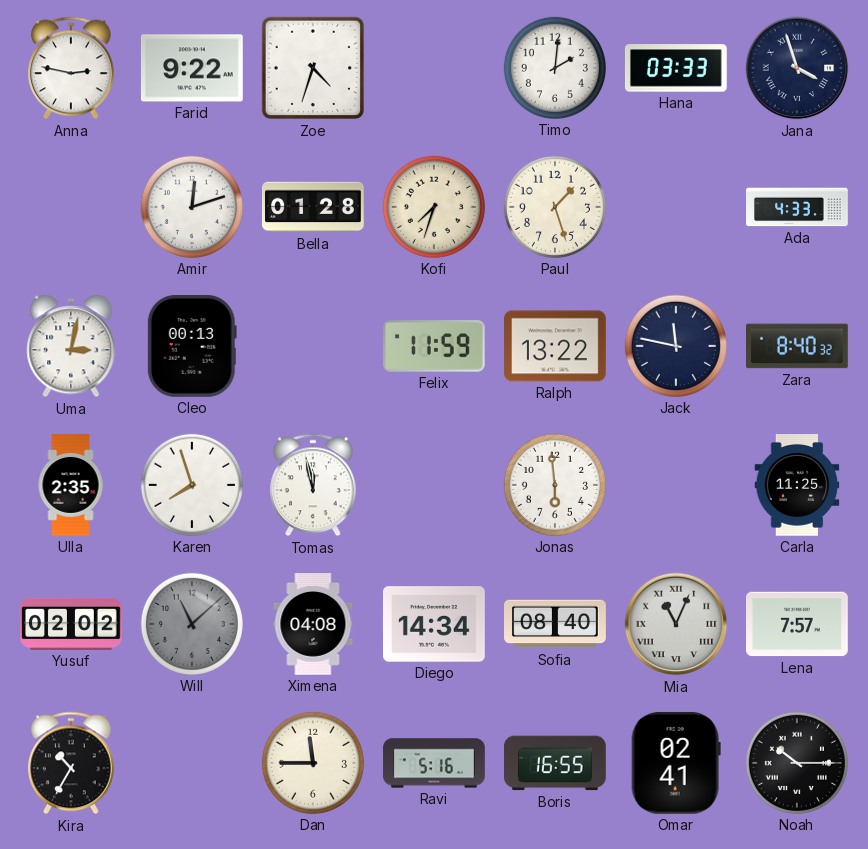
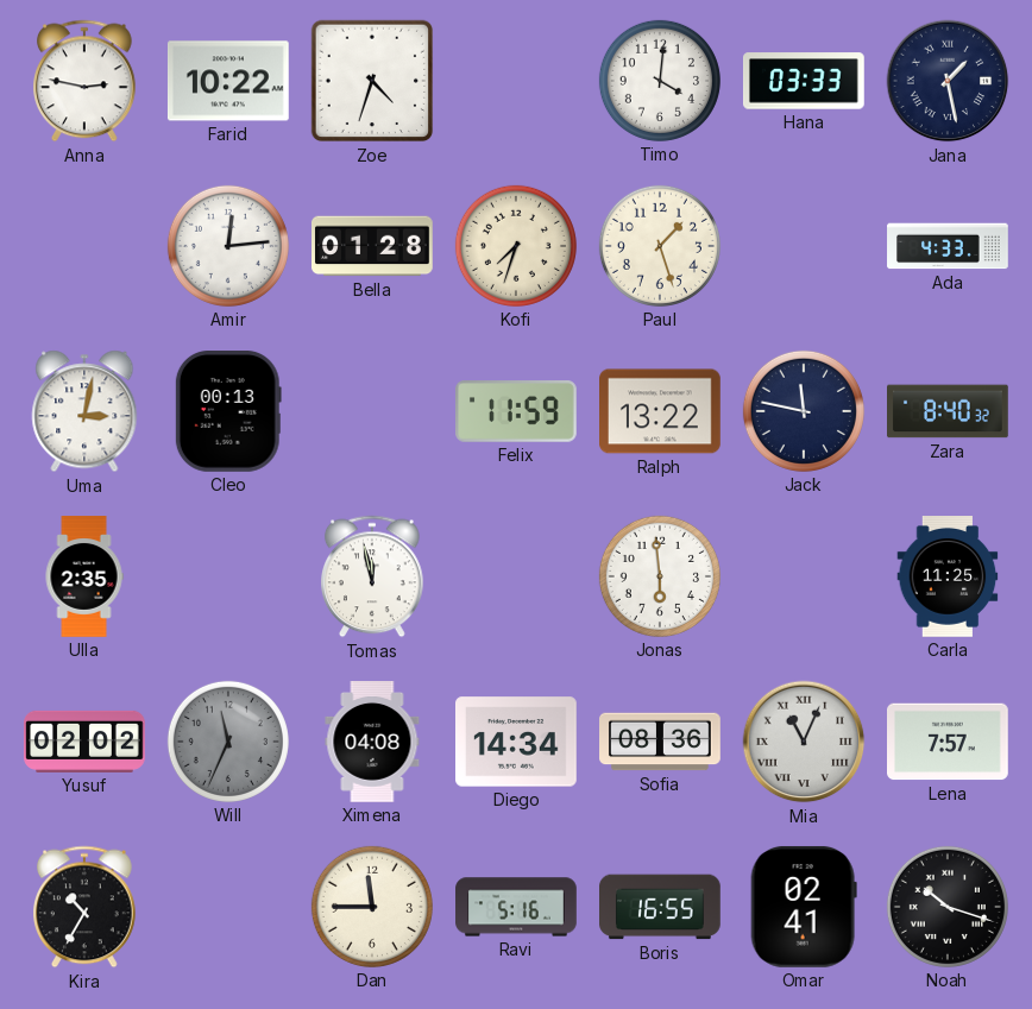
Farid: 9:22 -> 10:22
Timo: 2:01 -> 4:01
Jana: 3:57 -> 1:28
Amir: 12:12 -> 12:14
Karen: 7:57 -> none
Will: 11:08 -> 11:34
Sofia: 08:40 -> 08:36
Noah: 10:15 -> 10:18
